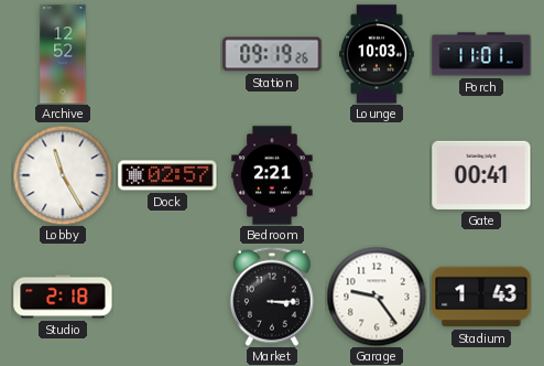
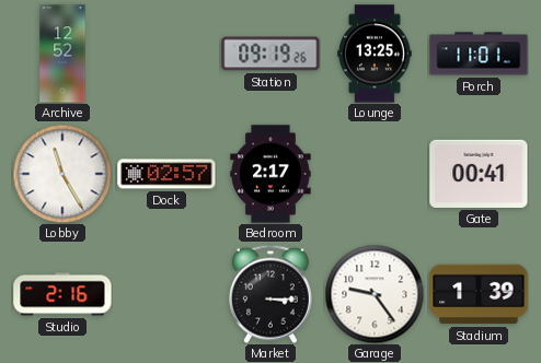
Lounge: 10:03 -> 13:25
Bedroom: 2:21 -> 2:17
Studio: 2:18 -> 2:16
Stadium: 1:43 -> 1:39
